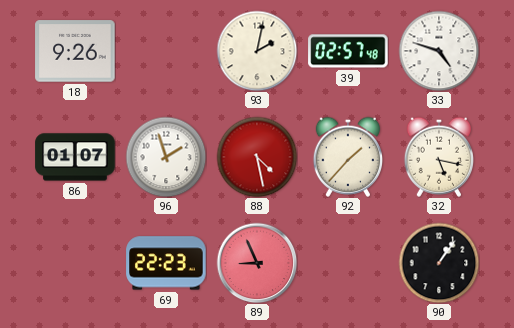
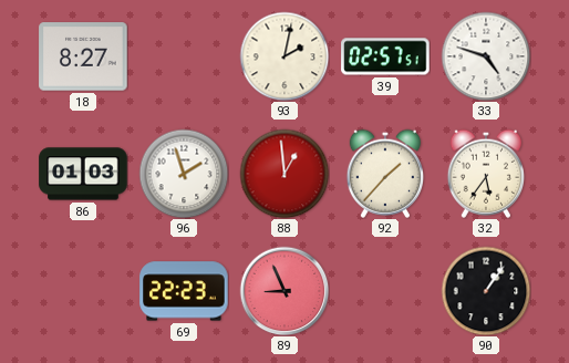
18: 9:26 -> 8:27
39: 02:57:48 -> 02:57:51
86: 01:07 -> 01:03
88: 4:28 -> 12:59
32: 5:17 -> 5:36
